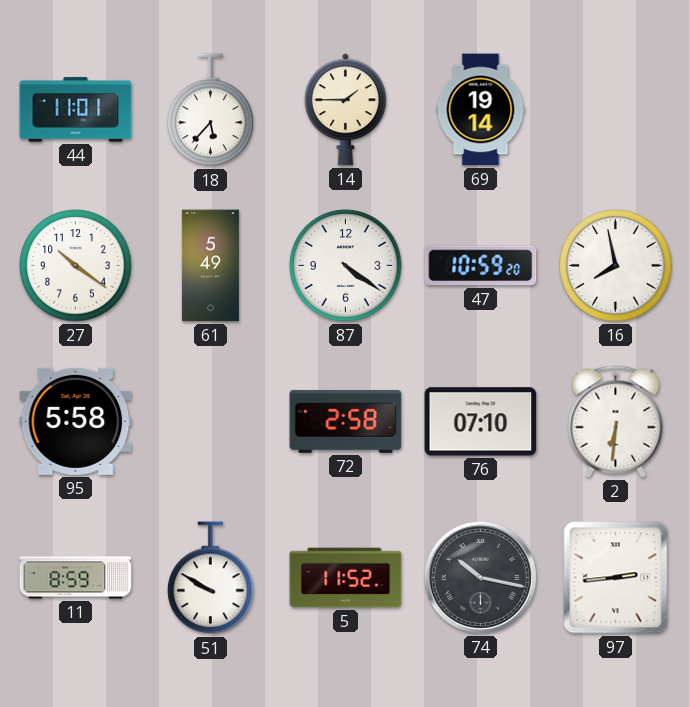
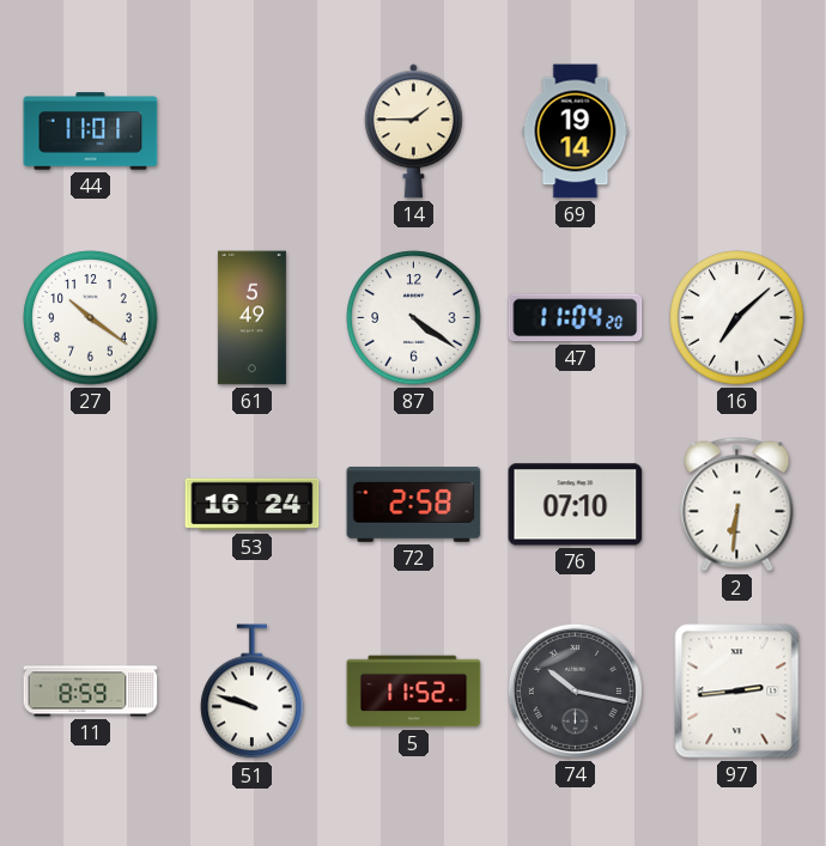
18: 5:37 -> none
47: 10:59 -> 11:04
16: 7:58 -> 7:08
95: 5:58 -> none
53: none -> 16:24
51: 9:50 -> 9:48
